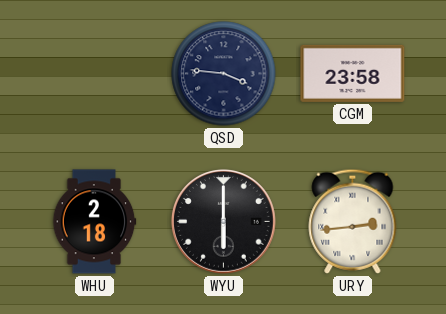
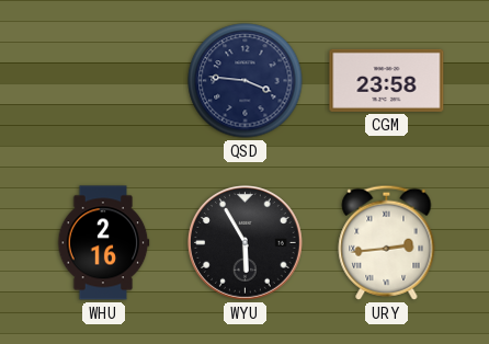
WHU: 2:18 -> 2:16
WYU: 6:00 -> 5:55
